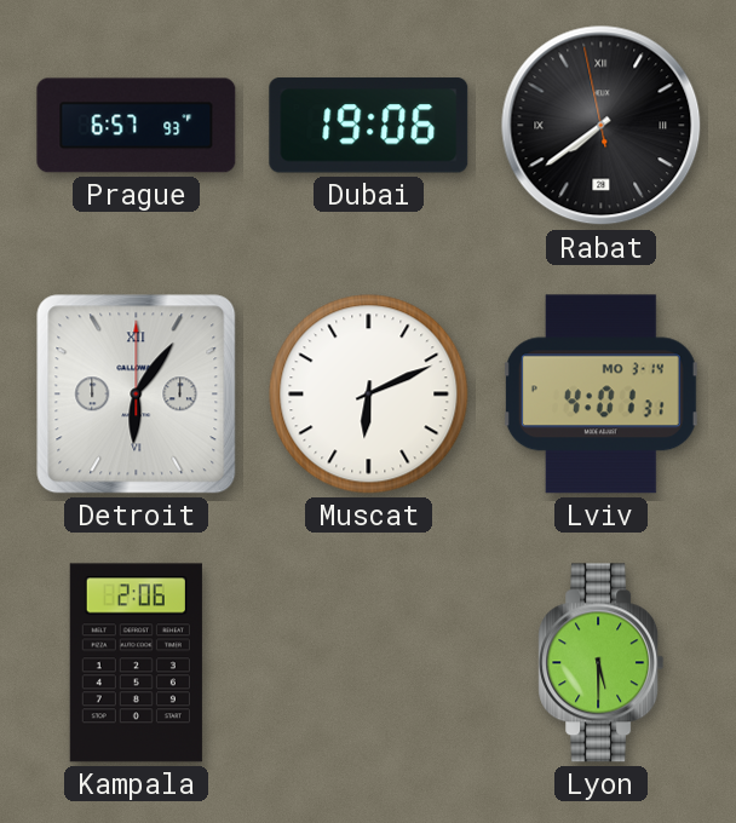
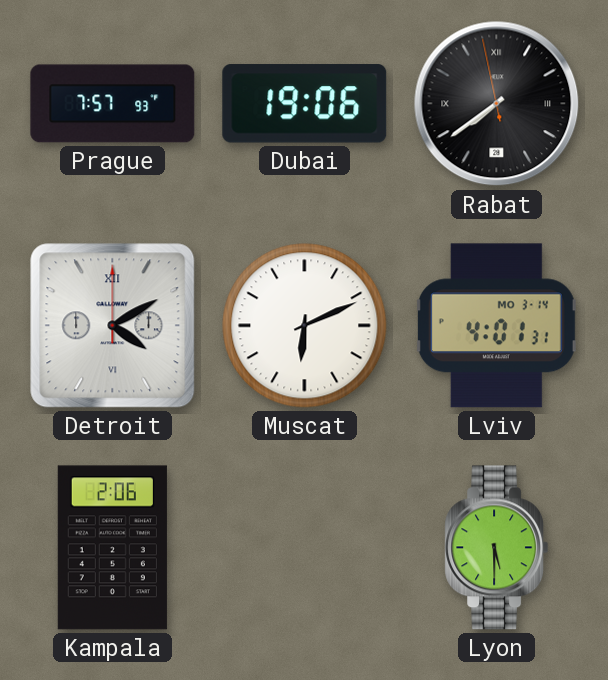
Prague: 6:57 -> 7:57
Detroit: 6:06 -> 4:10
